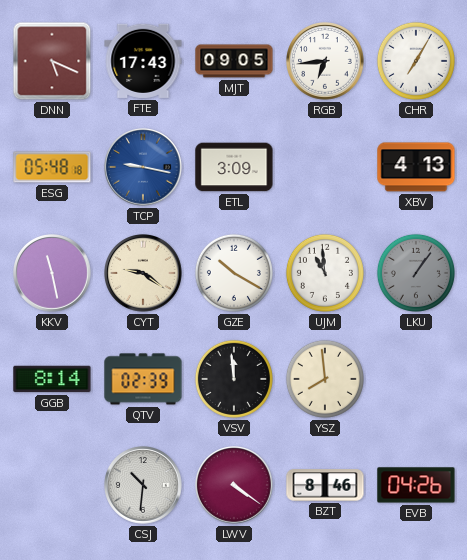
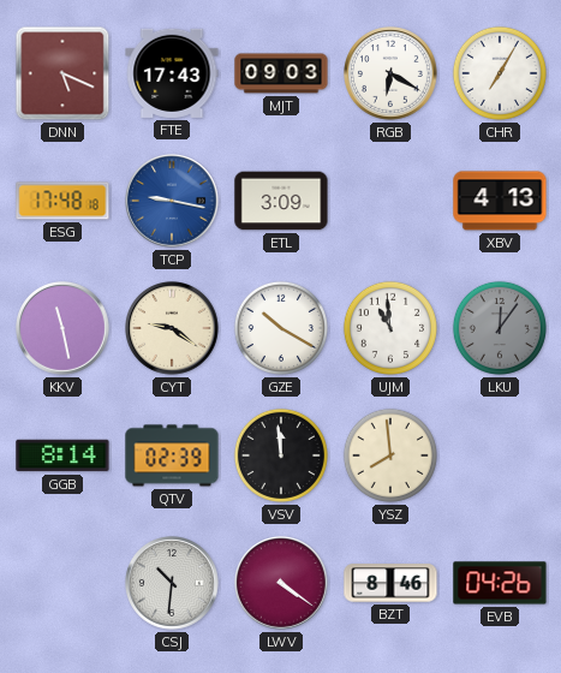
MJT: 09:05 -> 09:03
RGB: 6:44 -> 6:20
ESG: 05:48 -> 17:48
LKU: 1:06 -> 12:06
